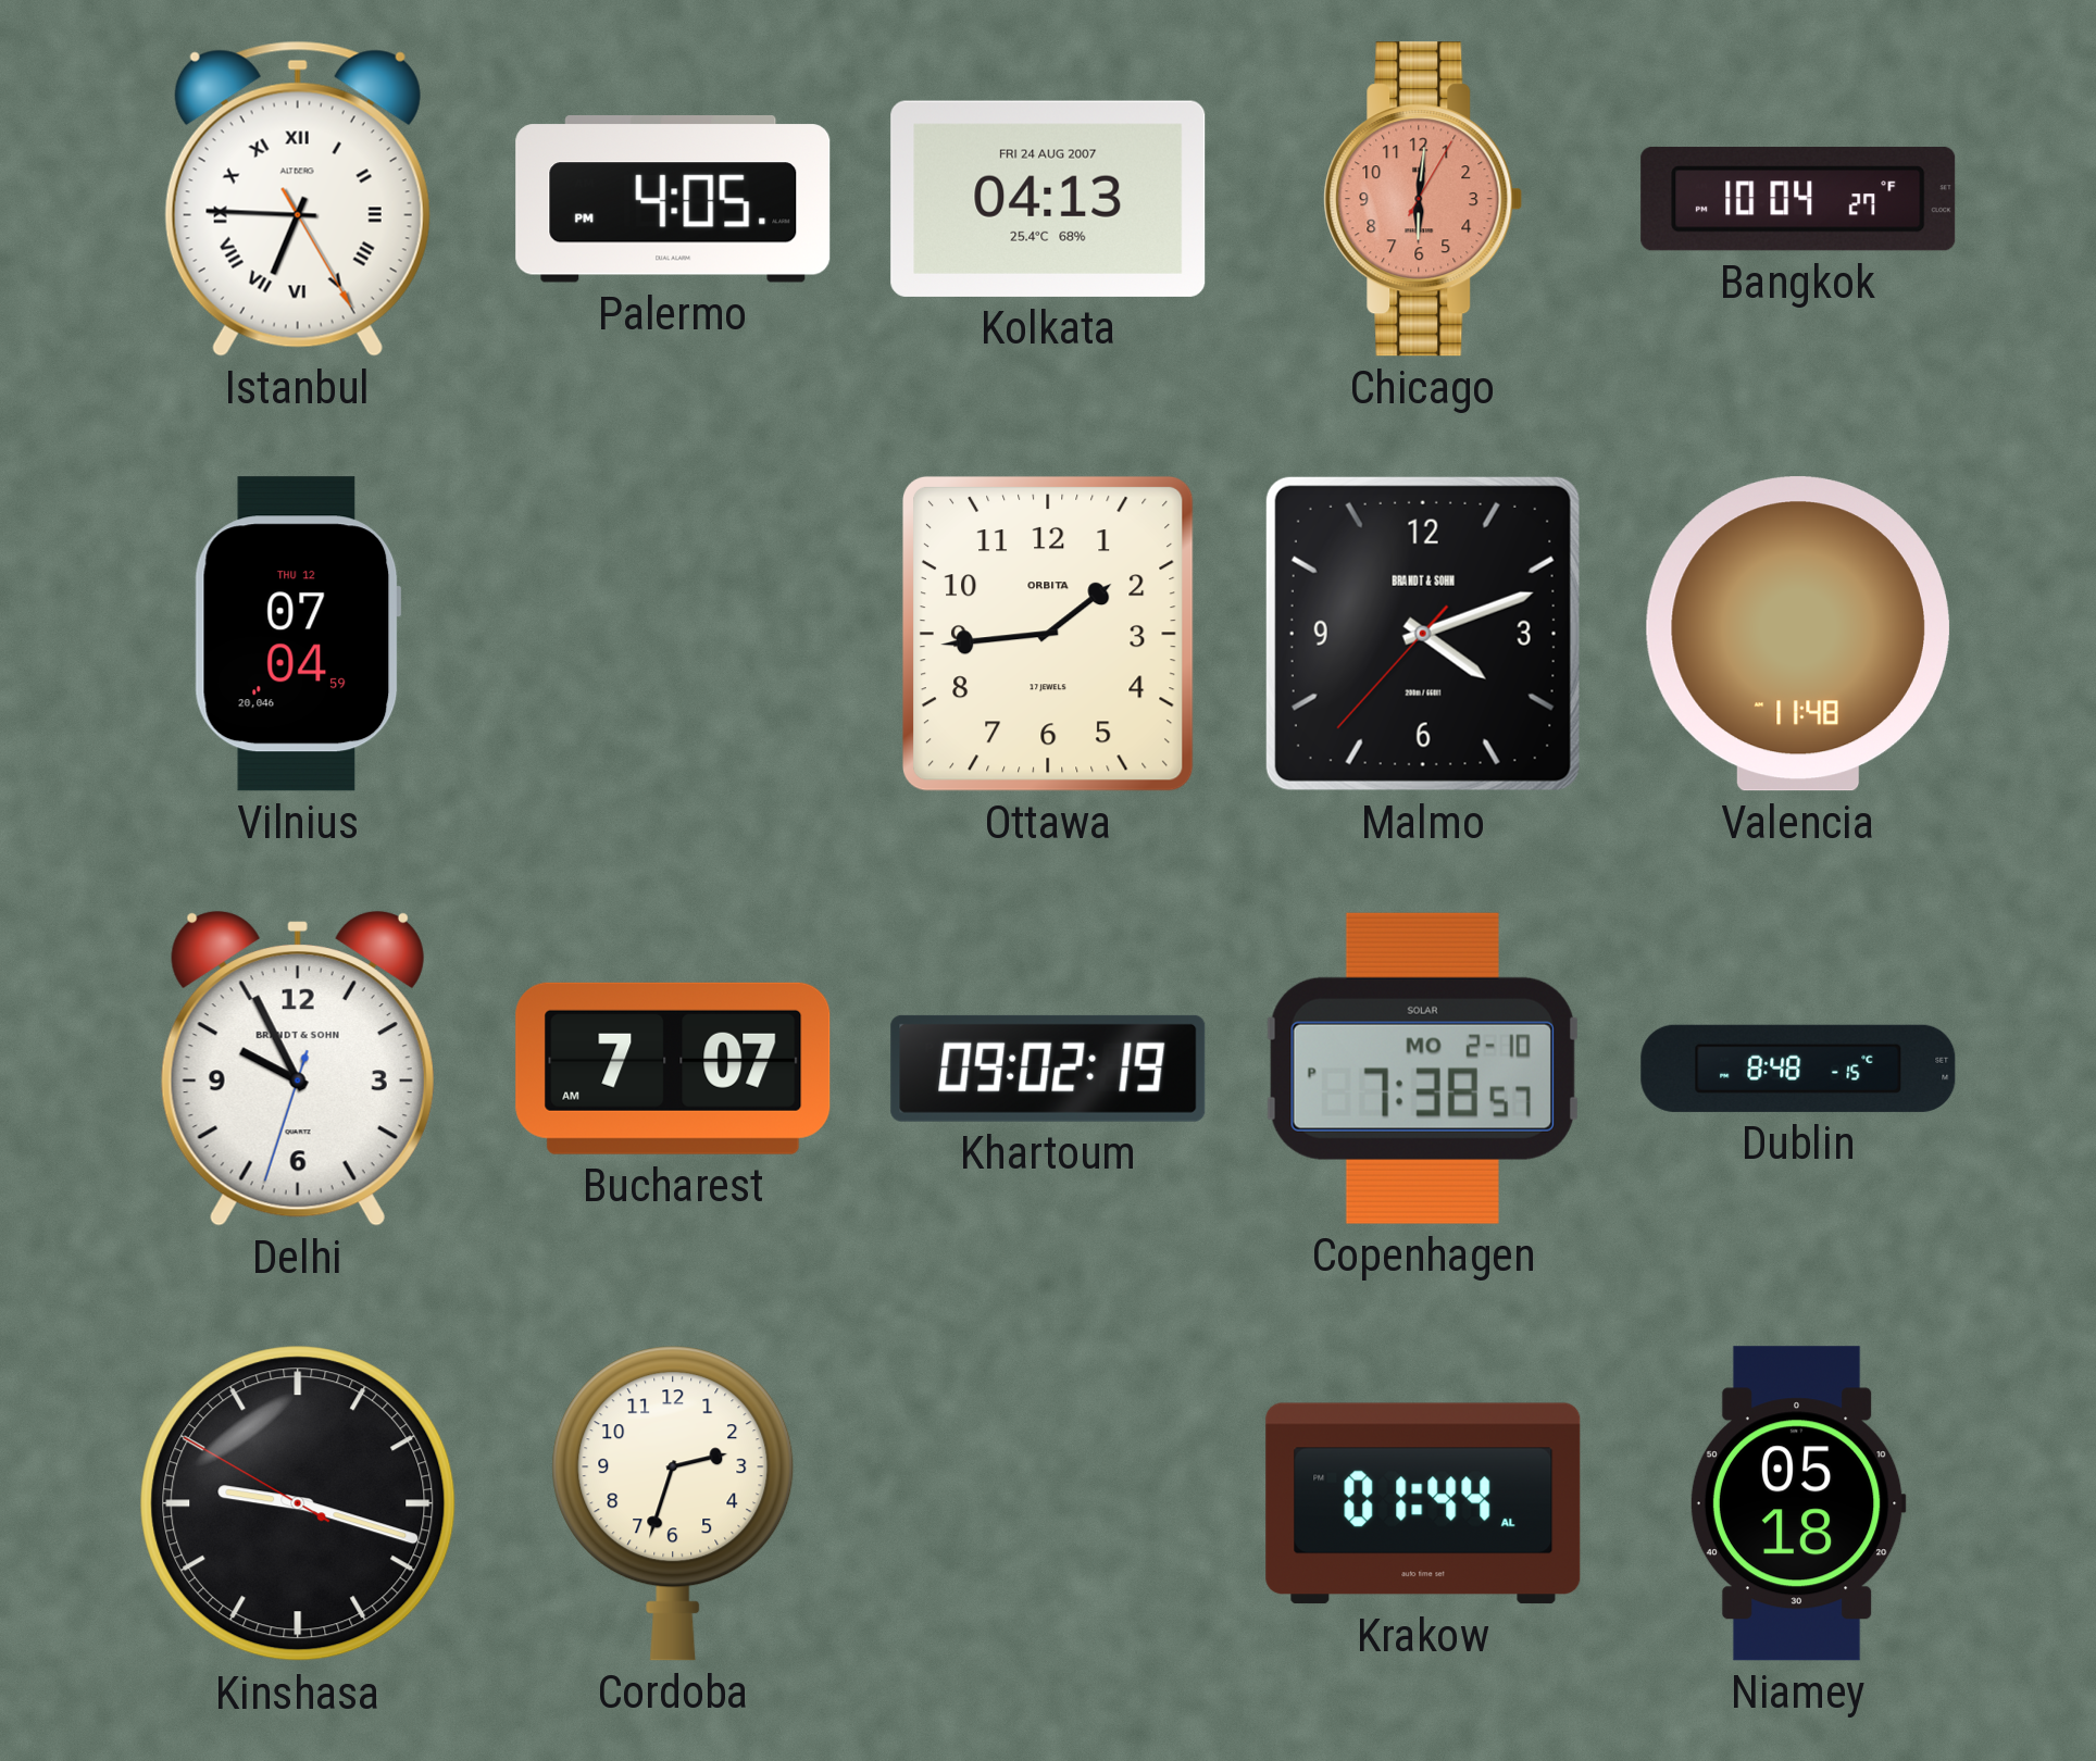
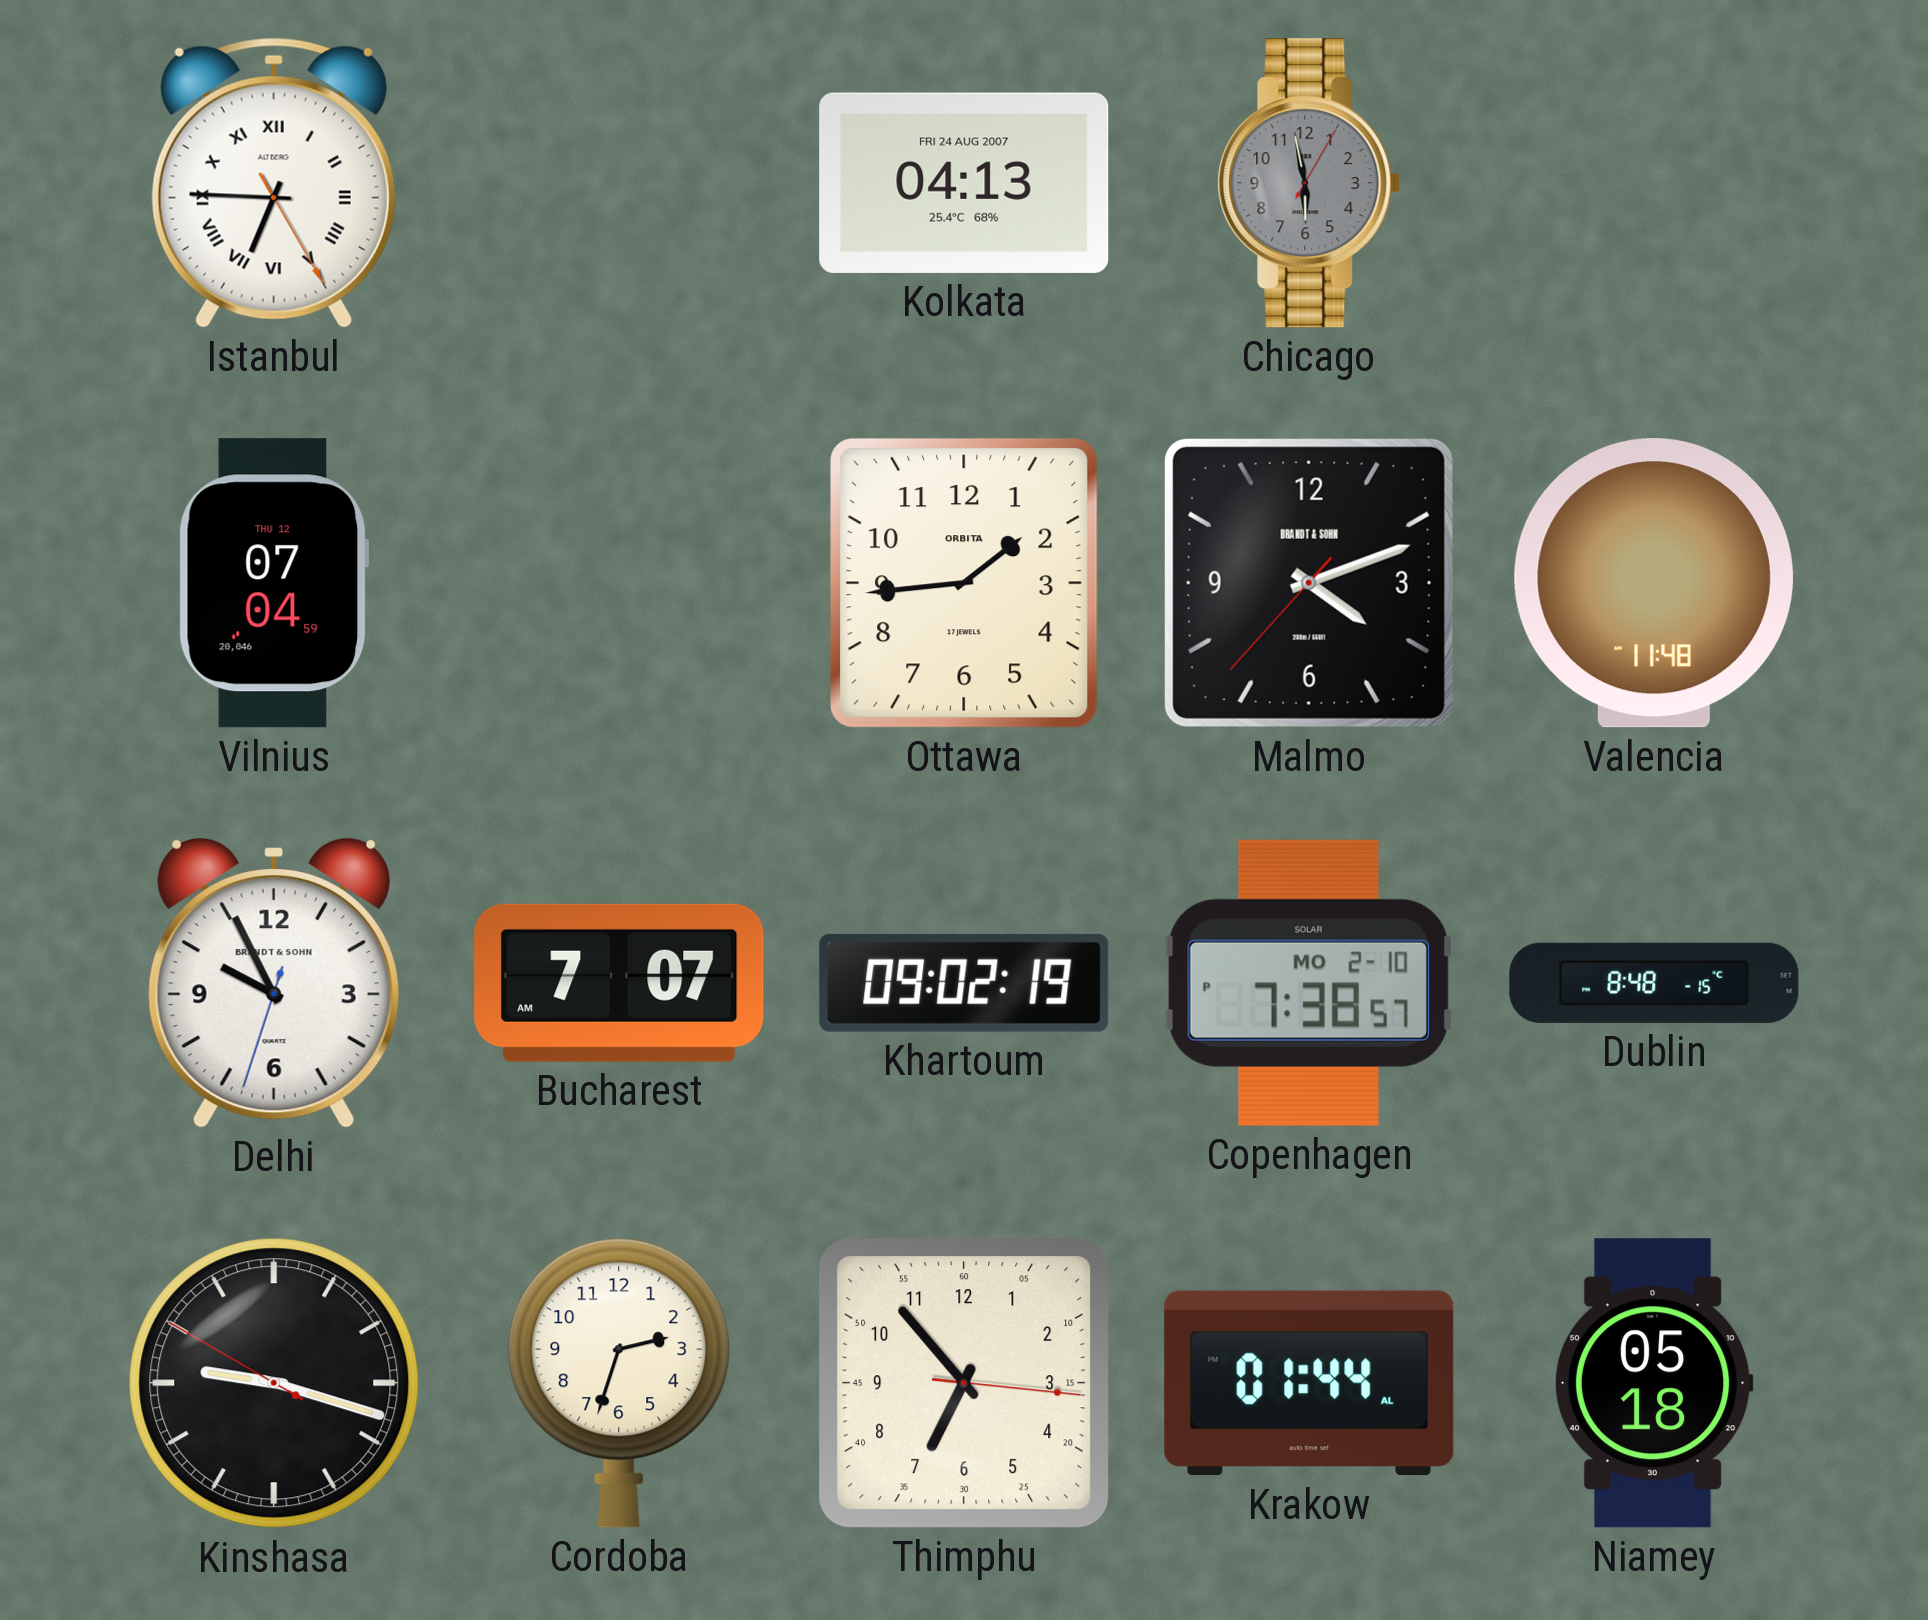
Palermo: 4:05 -> none
Chicago: 6:01 -> 5:58
Chicago dial: salmon -> grey
Bangkok: 10:04 -> none
Thimphu: none -> 6:53
